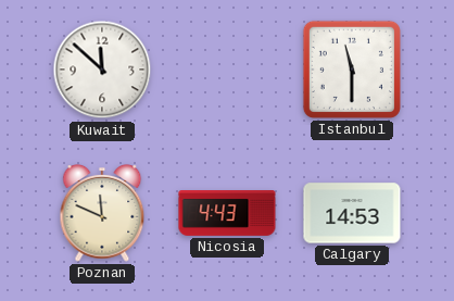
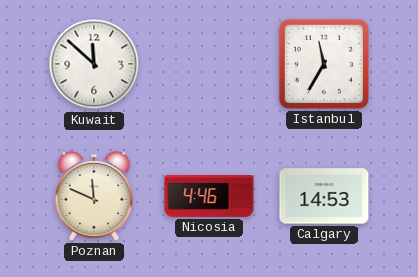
Istanbul: 11:30 -> 11:35
Nicosia: 4:43 -> 4:46
